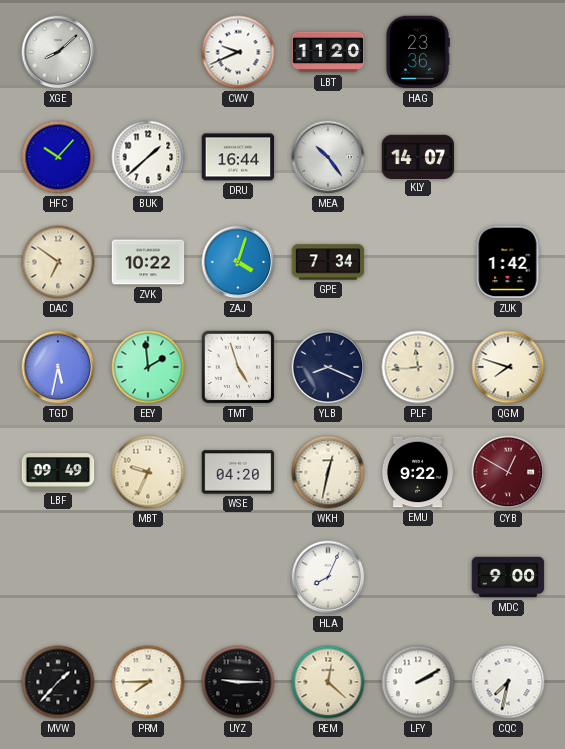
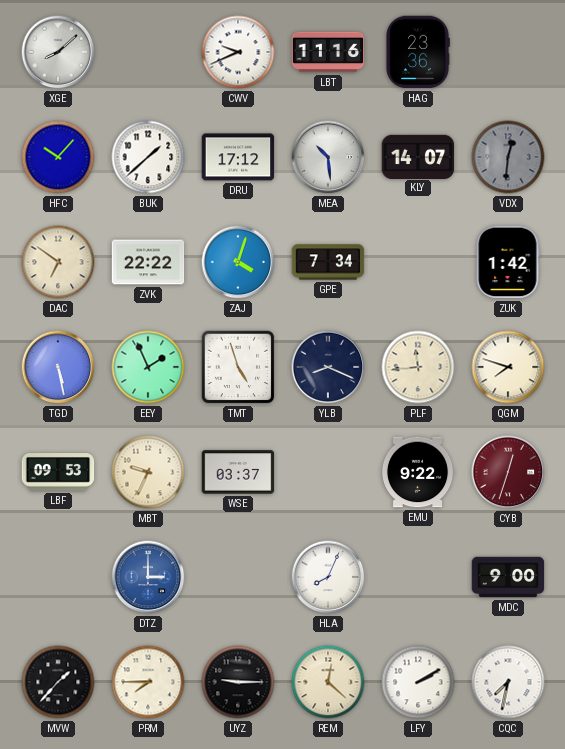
LBT: 11:20 -> 11:16
DRU: 16:44 -> 17:12
MEA: 10:24 -> 10:29
VDX: none -> 12:31
ZVK: 10:22 -> 22:22
TGD: 5:32 -> 5:28
EEY: 1:59 -> 1:56
LBF: 09:49 -> 09:53
WSE: 04:20 -> 03:37
WKH: 12:32 -> none
CYB: 12:50 -> 12:33
DTZ: none -> 3:00
